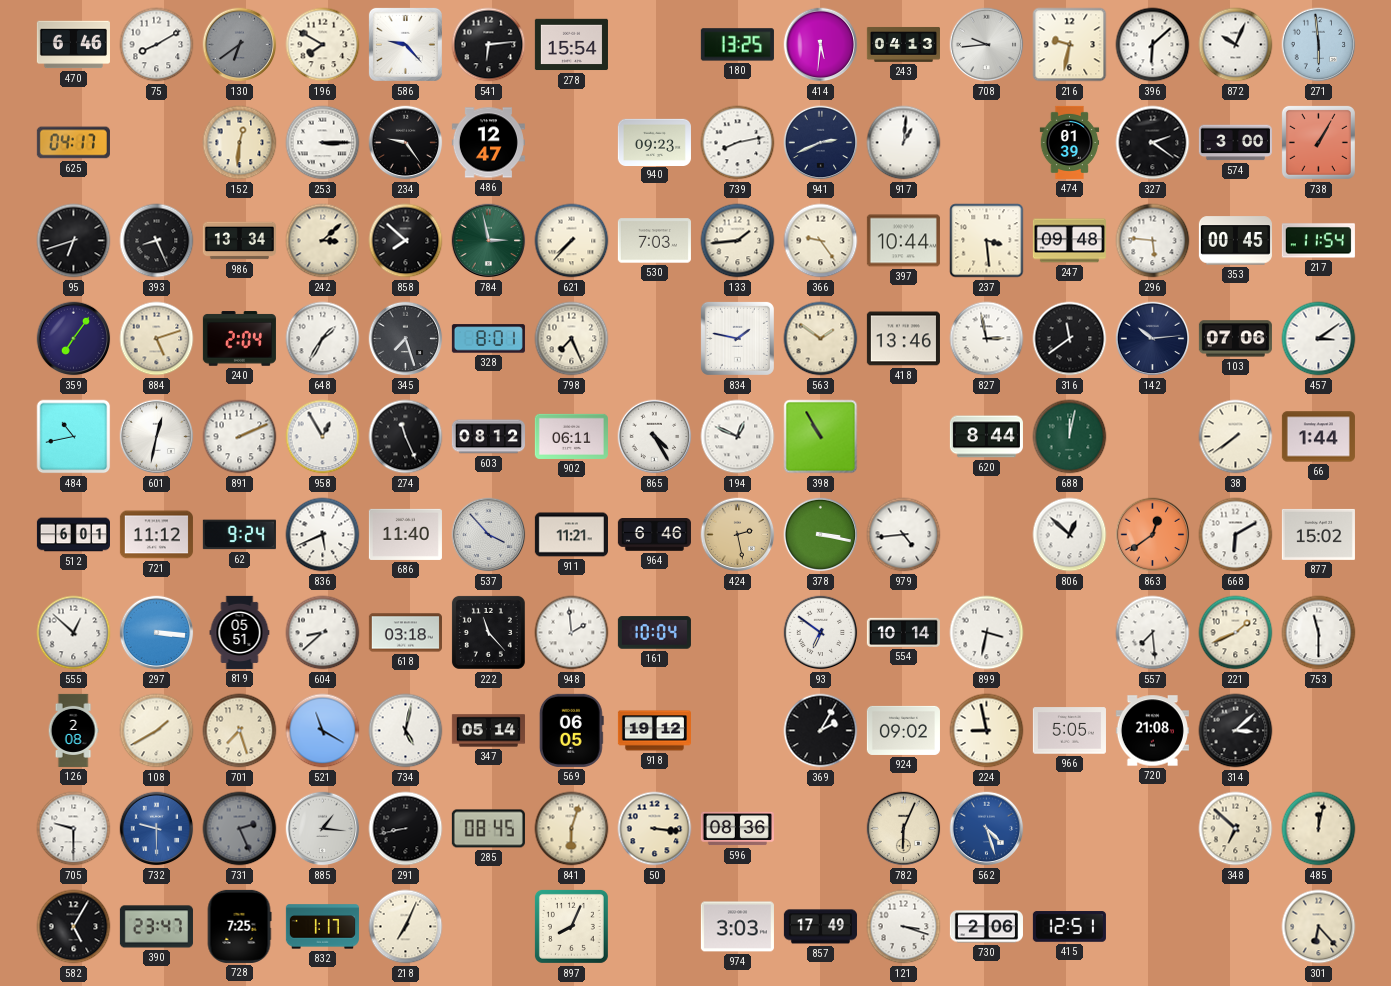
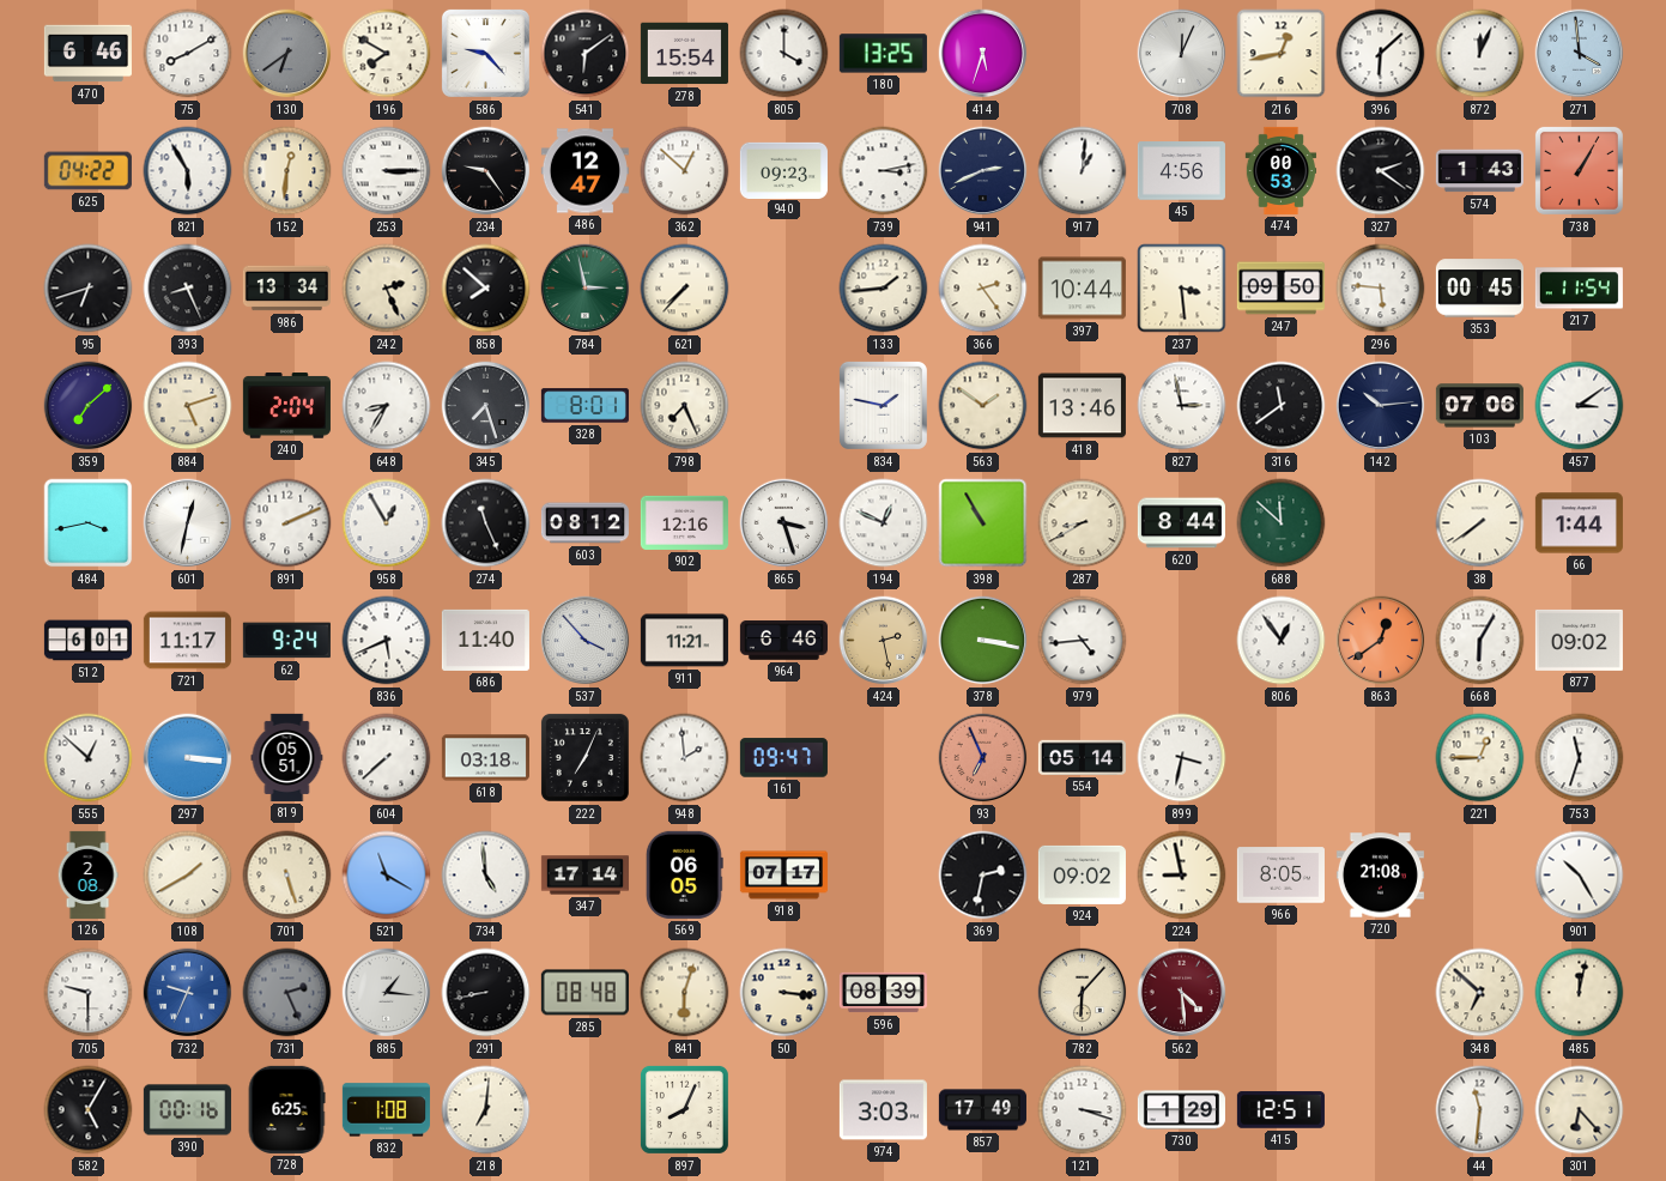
541: 6:14 -> 6:09
805: none -> 4:00
414: 5:31 -> 5:33
243: 04:13 -> none
708: 9:44 -> 12:04
216: 9:32 -> 12:43
872: 10:04 -> 12:04
271: 5:59 -> 3:59
625: 04:17 -> 04:22
821: none -> 5:55
362: none -> 12:52
739: 8:13 -> 3:13
45: none -> 4:56
474: 01:39 -> 00:53
574: 3:00 -> 1:43
242: 3:08 -> 2:26
530: 7:03 -> none
366: 9:24 -> 2:24
247: 09:48 -> 09:50
359: 7:06 -> 7:08
648: 1:35 -> 8:35
484: 10:43 -> 3:43
902: 06:11 -> 12:16
865: 4:25 -> 3:27
287: none -> 8:40
688: 12:02 -> 11:52
721: 11:12 -> 11:17
806: 12:52 -> 12:54
668: 6:10 -> 6:05
877: 15:02 -> 09:02
604: 8:38 -> 7:38
222: 11:23 -> 7:04
161: 10:04 -> 09:47
93: 6:51 -> 6:56
93 dial: white -> salmon
554: 10:14 -> 05:14
557: 7:29 -> none
221: 1:41 -> 12:45
753: 11:30 -> 11:33
701: 7:27 -> 5:27
734: 5:02 -> 4:59
347: 05:14 -> 17:14
918: 19:12 -> 07:17
369: 2:05 -> 2:32
966: 5:05 -> 8:05
314: 3:08 -> none
901: none -> 10:25
732: 9:30 -> 9:34
285: 08:45 -> 08:48
596: 08:36 -> 08:39
782: 6:04 -> 6:07
562: 4:27 -> 4:29
562 dial: blue -> burgundy
390: 23:47 -> 00:16
728: 7:25 -> 6:25
832: 1:17 -> 1:08
218: 7:04 -> 7:01
730: 2:06 -> 1:29
44: none -> 11:31
